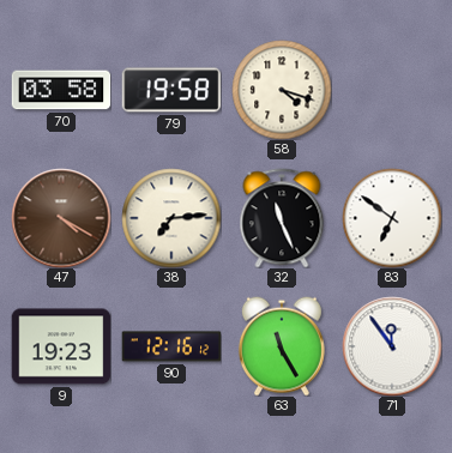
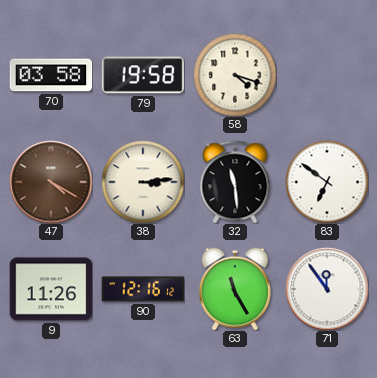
38: 7:14 -> 3:14
32: 11:26 -> 11:29
9: 19:23 -> 11:26
